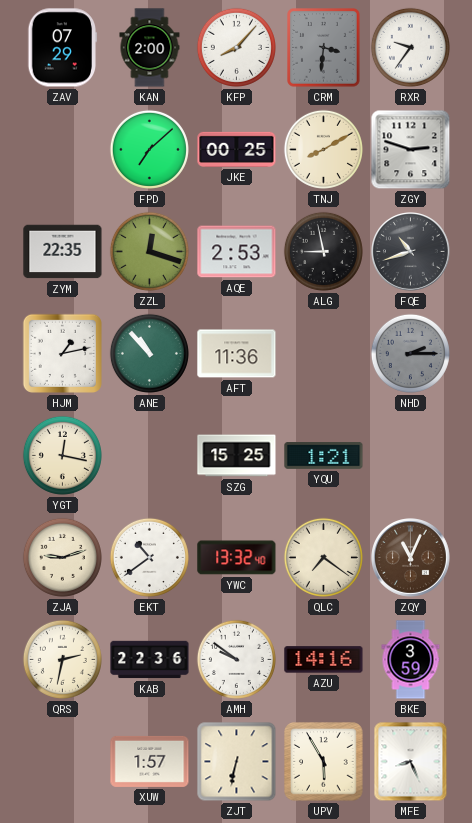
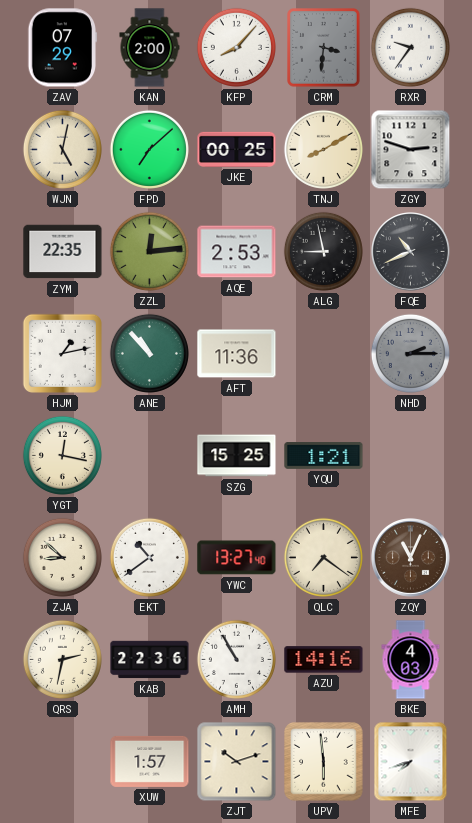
WJN: none -> 5:02
ZZL: 12:18 -> 12:14
FQE: 10:42 -> 10:41
ZJA: 9:12 -> 8:52
YWC: 13:32 -> 13:27
AMH: 9:51 -> 10:55
BKE: 3:59 -> 4:03
ZJT: 6:32 -> 10:12
UPV: 5:55 -> 5:59
MFE: 8:26 -> 7:42
